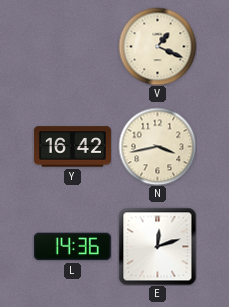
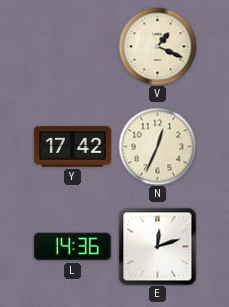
Y: 16:42 -> 17:42
N: 3:43 -> 12:34
